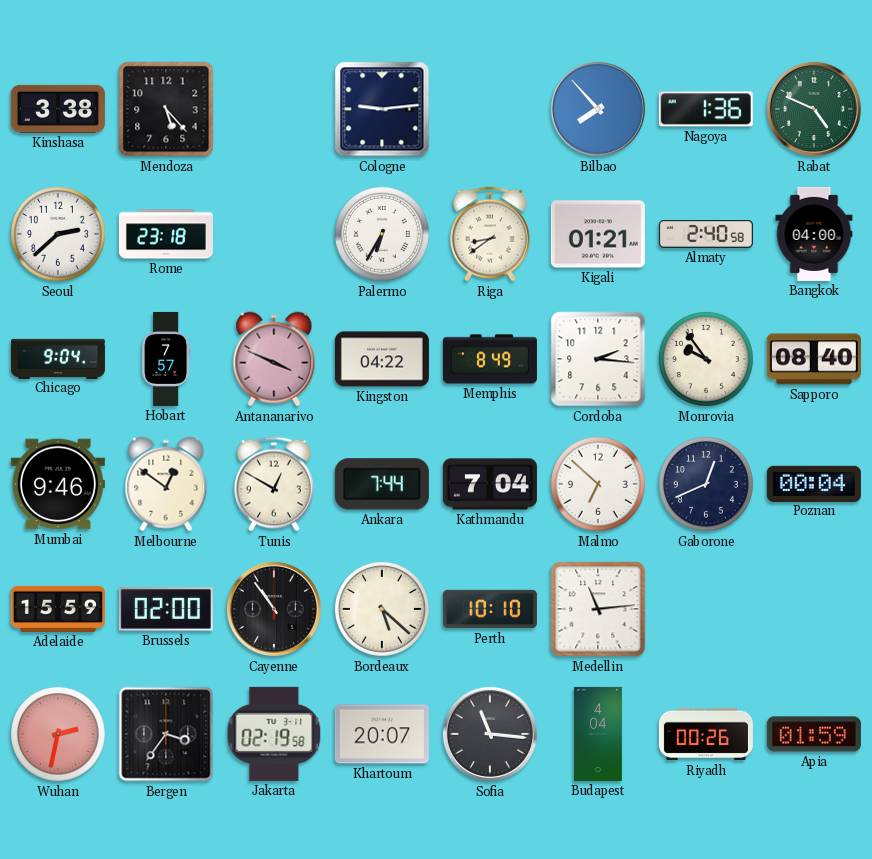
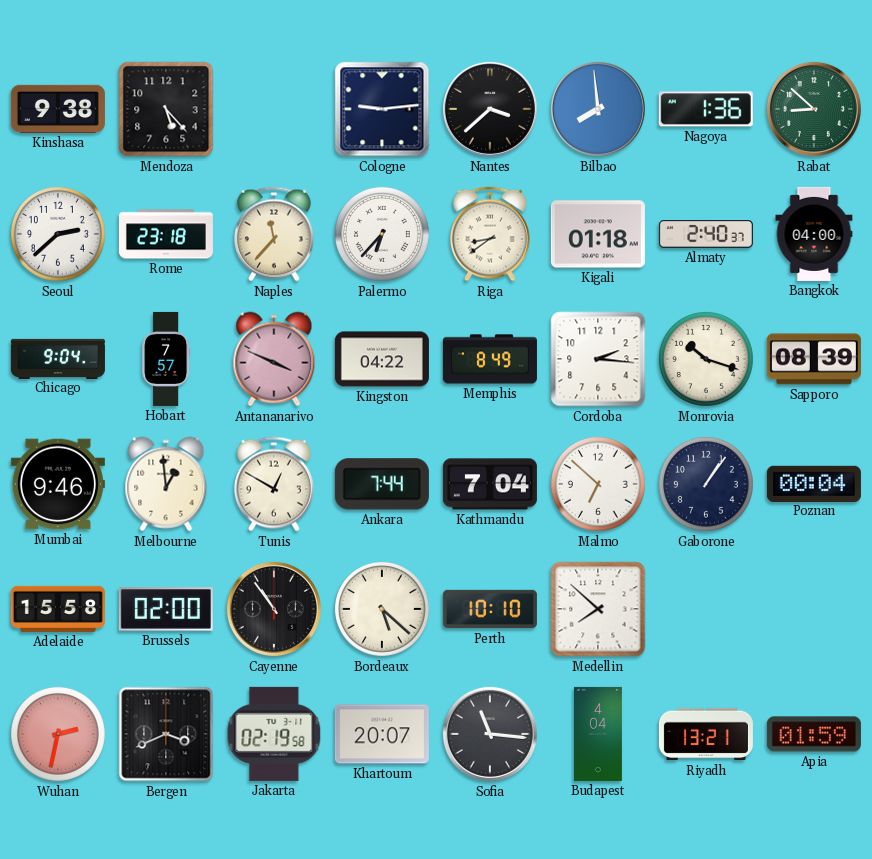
Kinshasa: 3:38 -> 9:38
Nantes: none -> 3:38
Bilbao: 7:53 -> 7:59
Rabat: 4:49 -> 8:52
Naples: none -> 11:37
Palermo: 6:35 -> 6:37
Kigali: 01:21 -> 01:18
Almaty: 2:40:58 -> 2:40:37
Monrovia: 9:54 -> 10:18
Sapporo: 08:40 -> 08:39
Melbourne: 12:51 -> 12:59
Gaborone: 12:41 -> 1:06
Adelaide: 15:59 -> 15:58
Medellin: 11:14 -> 7:52
Bergen: 3:36 -> 3:41
Riyadh: 00:26 -> 13:21
